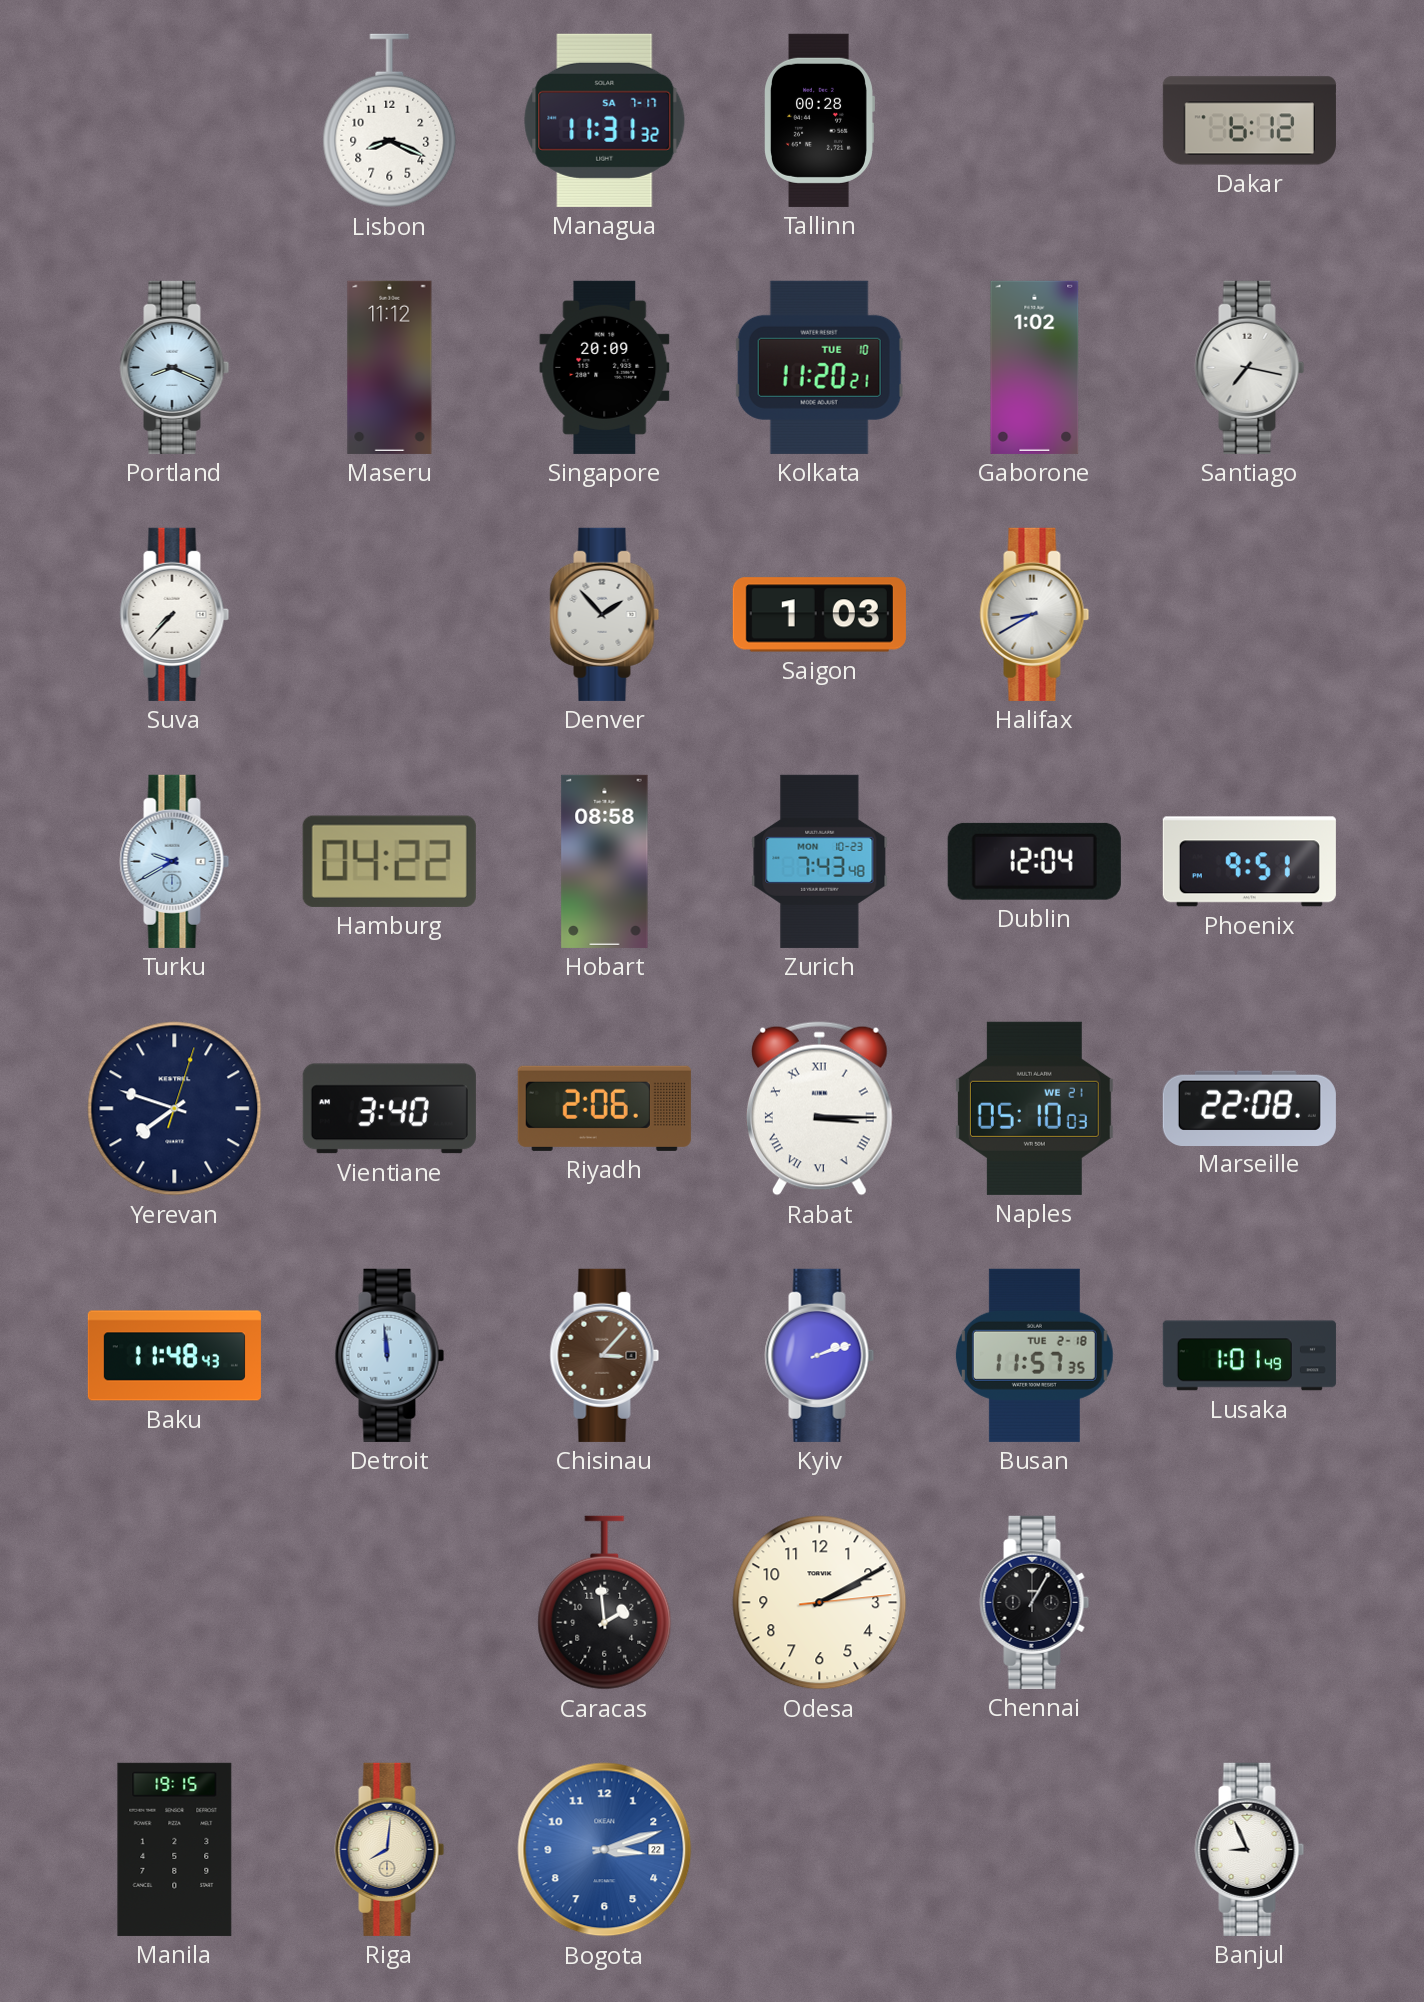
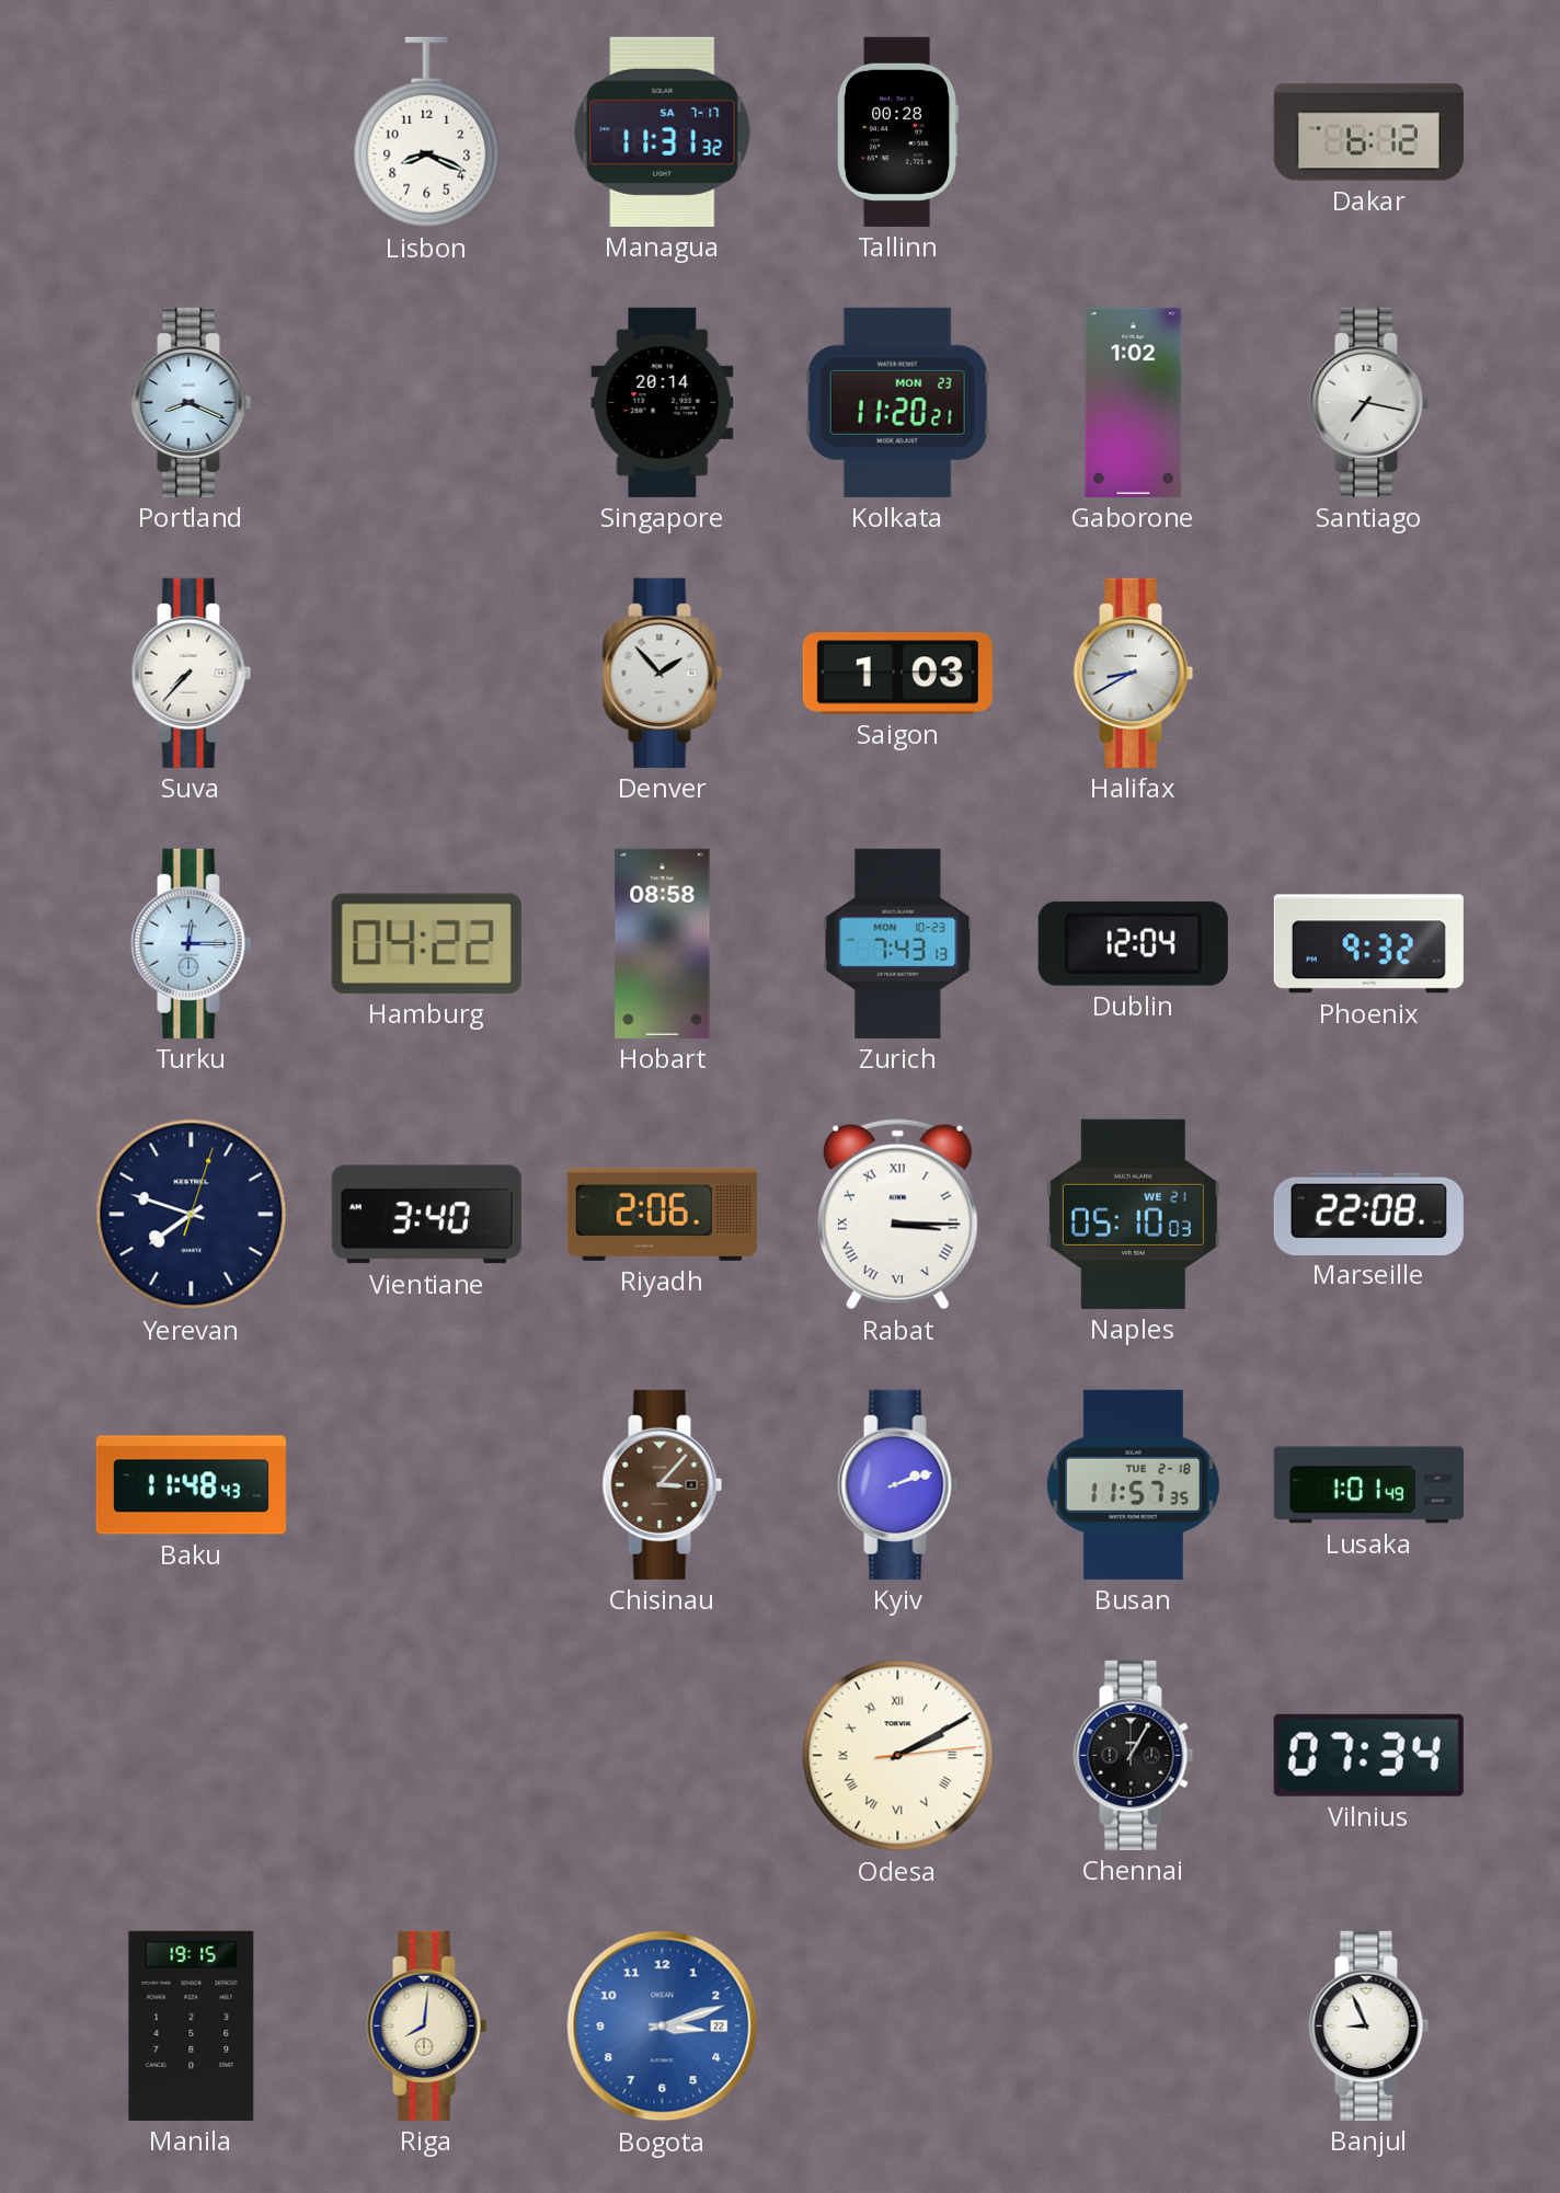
Maseru: 11:12 -> none
Singapore: 20:09 -> 20:14
Kolkata date: TUE 10 -> MON 23
Turku: 9:40 -> 12:15
Zurich: 7:43:48 -> 7:43:13
Phoenix: 9:51 -> 9:32
Detroit: 11:59 -> none
Caracas: 1:59 -> none
Odesa numerals: Arabic -> Roman
Vilnius: none -> 07:34
